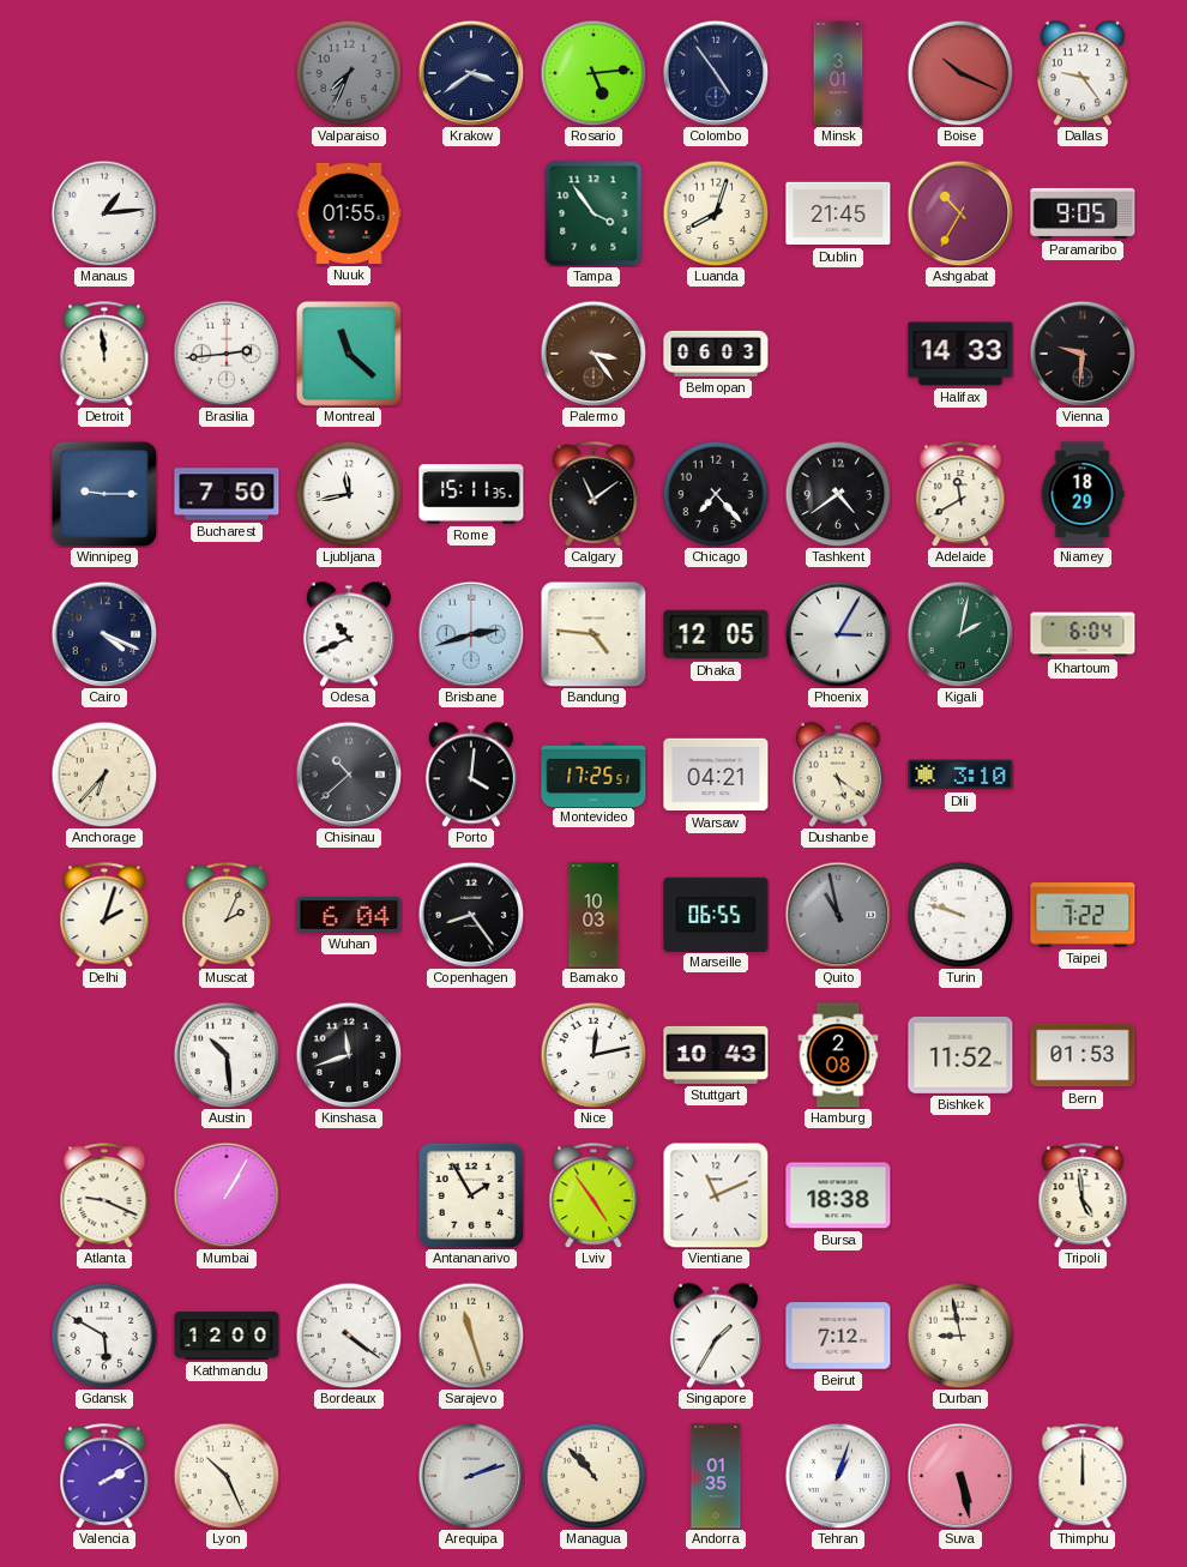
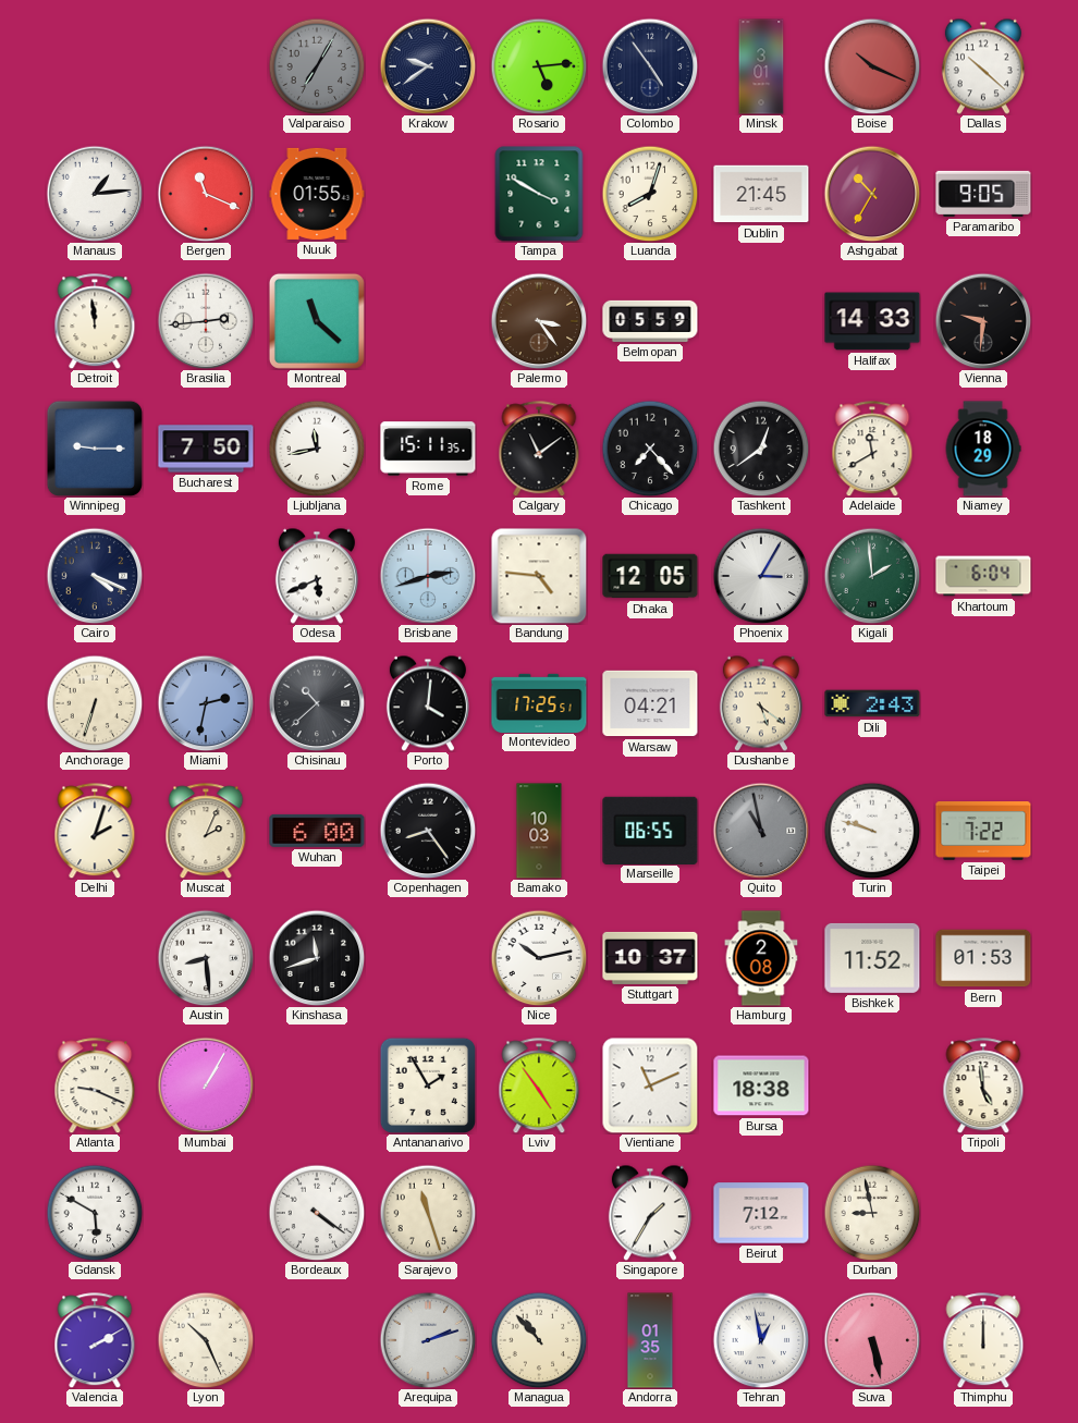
Valparaiso: 7:34 -> 7:05
Krakow: 3:39 -> 9:39
Dallas: 9:24 -> 10:22
Bergen: none -> 11:19
Tampa: 3:54 -> 3:50
Belmopan: 06:03 -> 05:59
Tashkent: 4:39 -> 12:39
Odesa: 10:41 -> 5:41
Kigali: 2:02 -> 1:59
Anchorage: 6:37 -> 6:33
Miami: none -> 2:32
Dili: 3:10 -> 2:43
Wuhan: 6:04 -> 6:00
Austin: 10:29 -> 8:29
Nice: 12:13 -> 10:13
Stuttgart: 10:43 -> 10:37
Kathmandu: 12:00 -> none
Tehran: 1:03 -> 12:58
